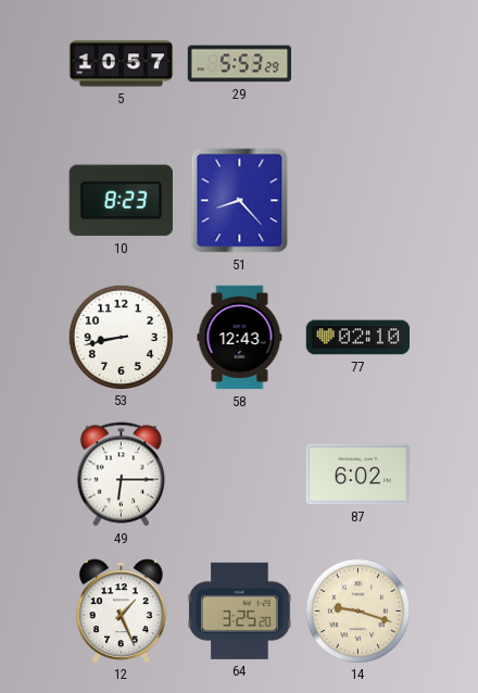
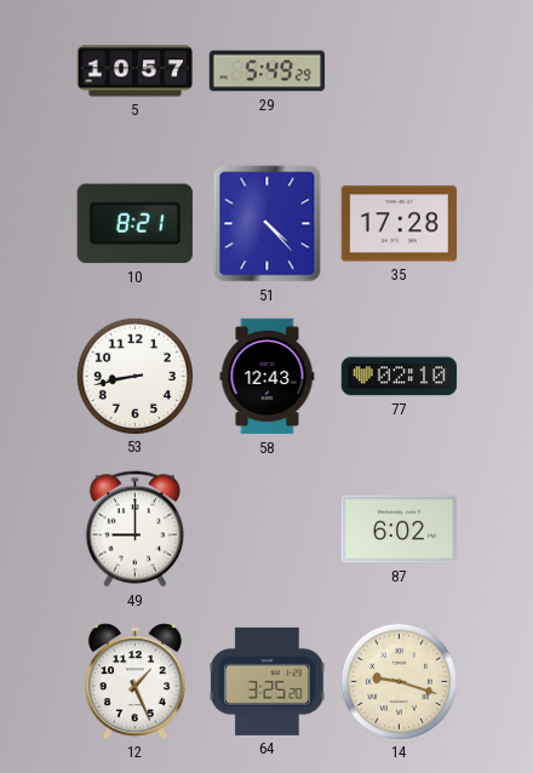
29: 5:53 -> 5:49
10: 8:23 -> 8:21
51: 8:23 -> 4:23
35: none -> 17:28
49: 6:15 -> 9:00
